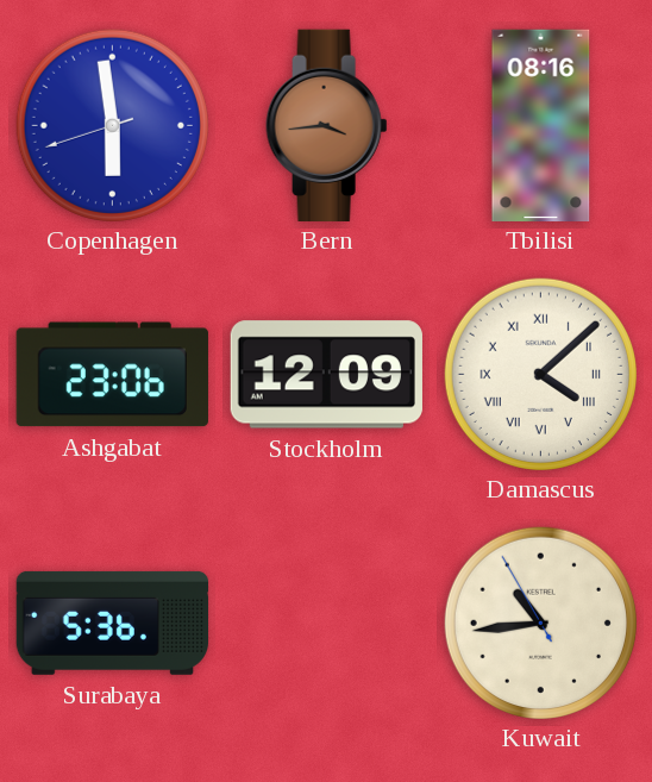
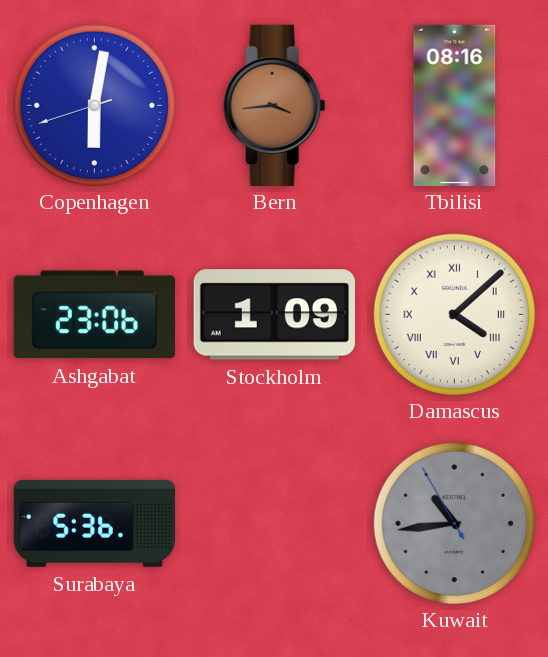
Copenhagen: 5:58 -> 6:01
Stockholm: 12:09 -> 1:09
Kuwait dial: cream -> grey
